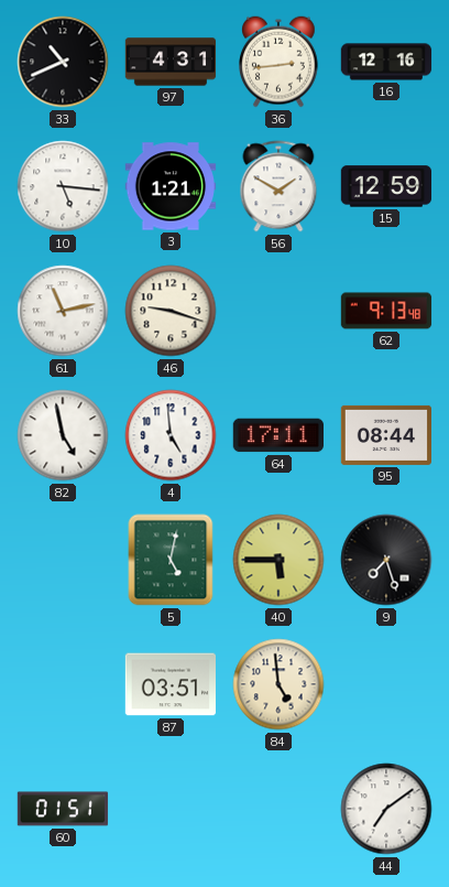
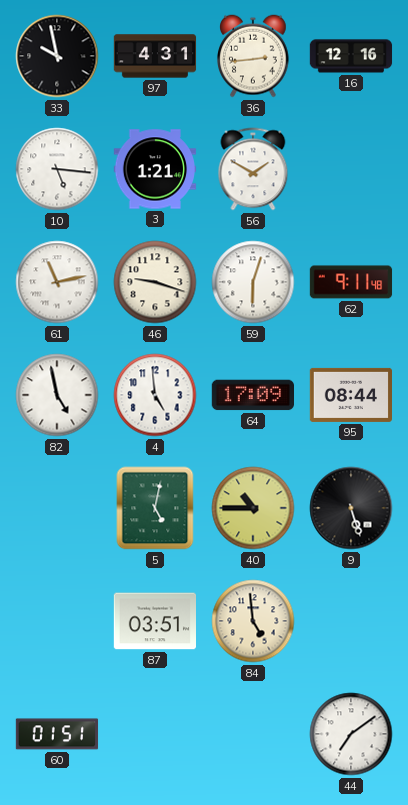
33: 10:41 -> 9:58
15: 12:59 -> none
59: none -> 6:03
62: 9:13 -> 9:11
64: 17:11 -> 17:09
40: 5:45 -> 10:45
9: 7:27 -> 5:27
